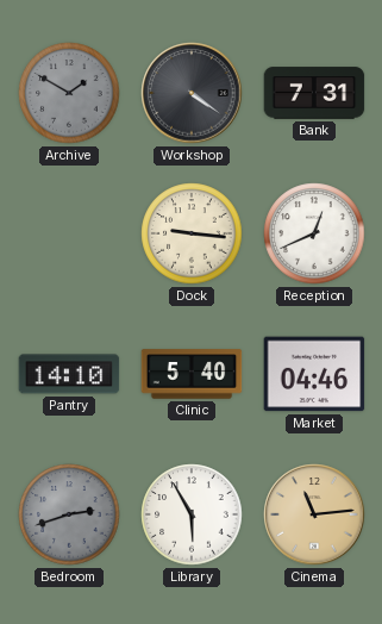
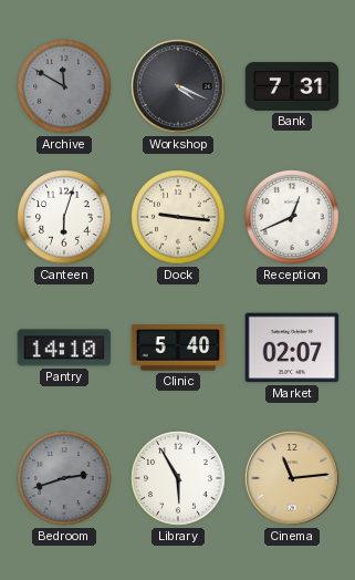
Archive: 1:50 -> 11:50
Workshop: 4:21 -> 4:19
Canteen: none -> 6:03
Market: 04:46 -> 02:07
